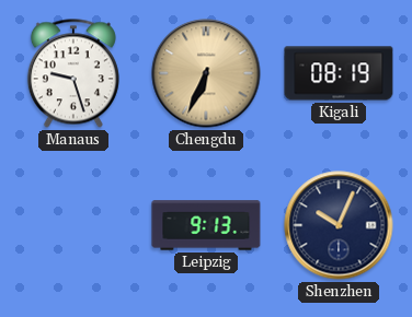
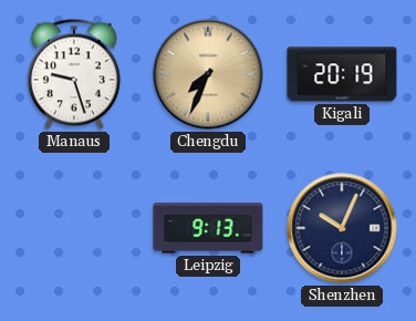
Chengdu: 6:34 -> 7:34
Kigali: 08:19 -> 20:19
